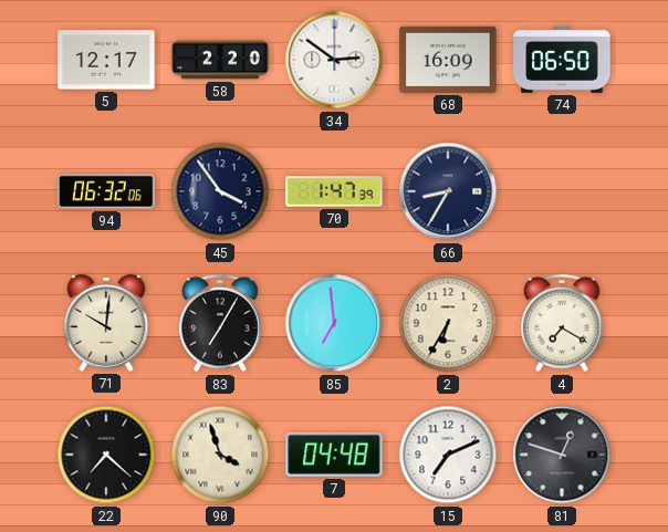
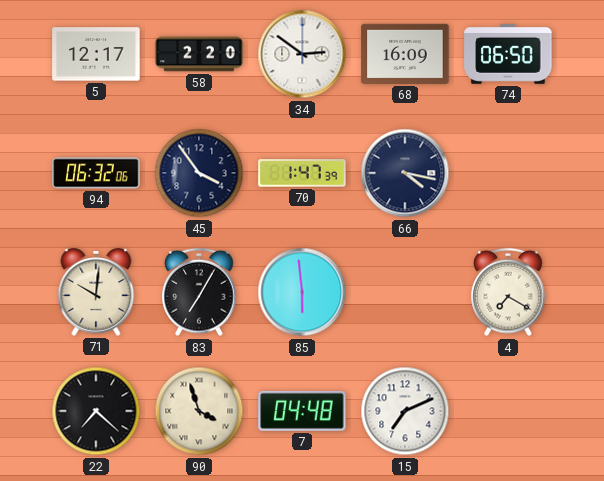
66: 8:35 -> 4:17
85: 6:59 -> 5:59
2: 6:35 -> none
81: 12:48 -> none
